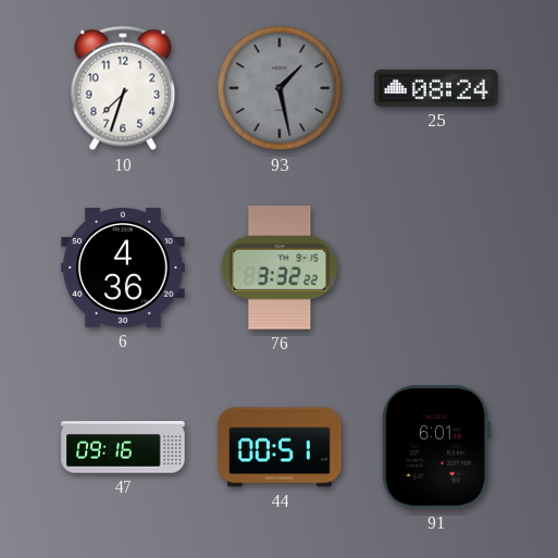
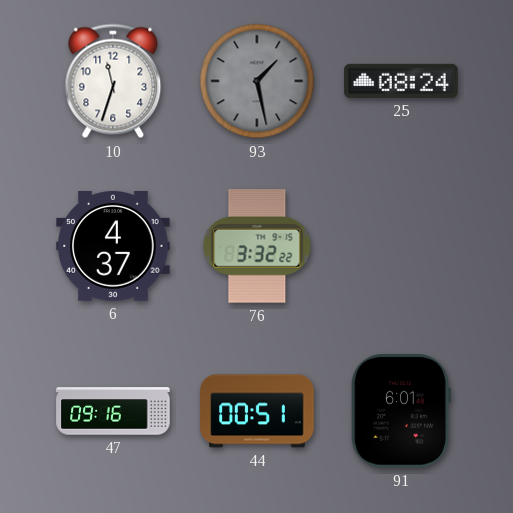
10: 7:33 -> 11:33
6: 4:36 -> 4:37
